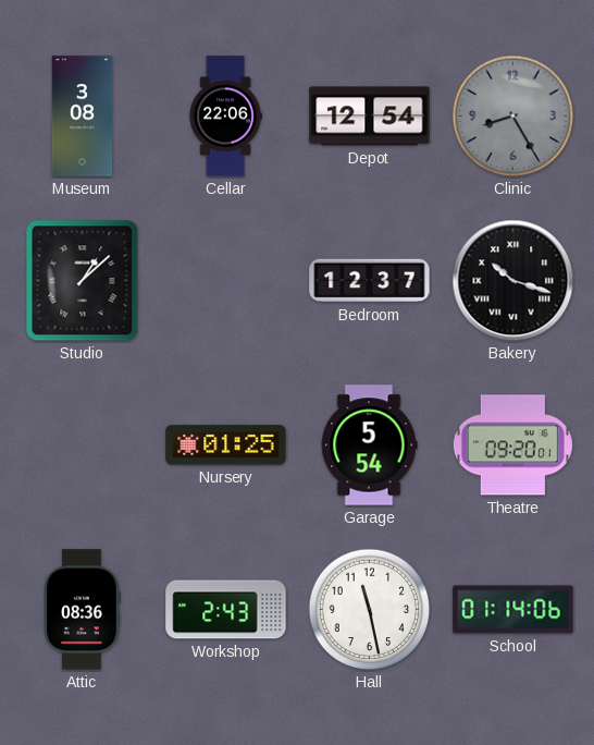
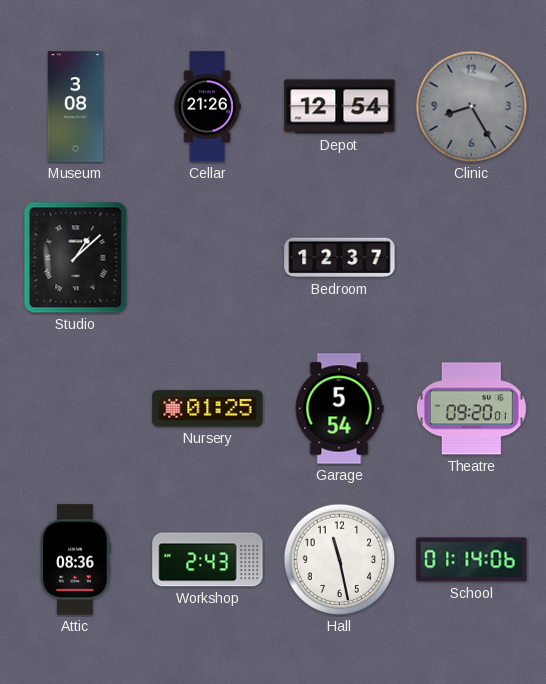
Cellar: 22:06 -> 21:26
Bakery: 10:18 -> none
